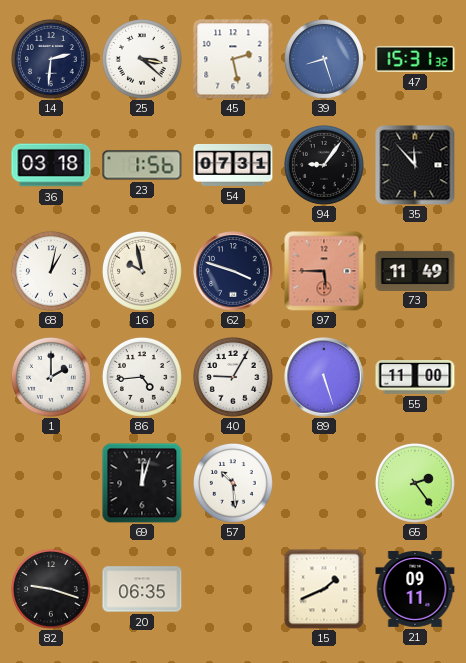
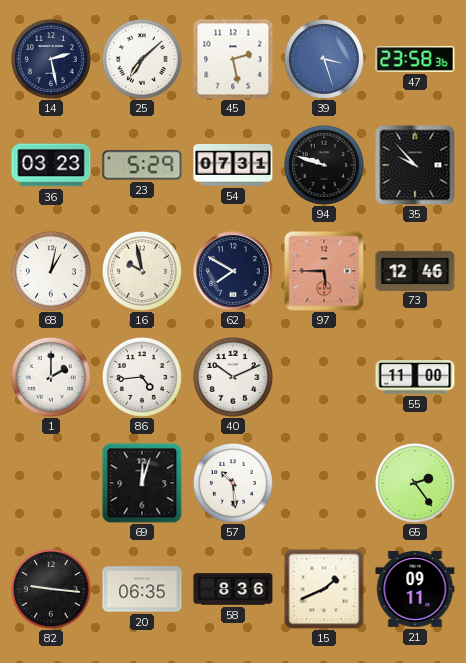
14: 2:31 -> 2:28
25: 3:22 -> 7:08
39: 8:27 -> 3:27
47: 15:31 -> 23:58
36: 03:18 -> 03:23
23: 1:56 -> 5:29
94: 9:06 -> 9:48
35: 11:53 -> 9:53
62: 3:48 -> 7:50
73: 11:49 -> 12:46
40: 9:05 -> 10:11
89: 5:27 -> none
82: 9:18 -> 9:16
58: none -> 8:36
